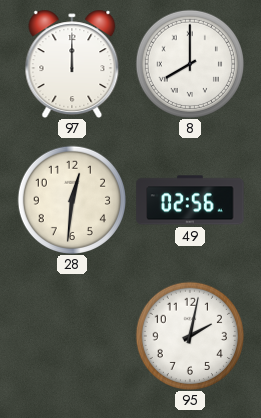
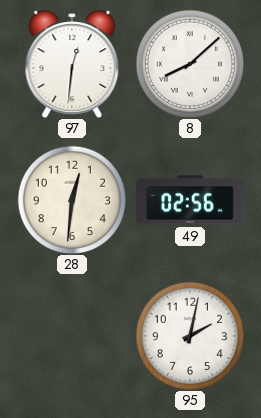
97: 12:00 -> 12:31
8: 8:00 -> 8:08
